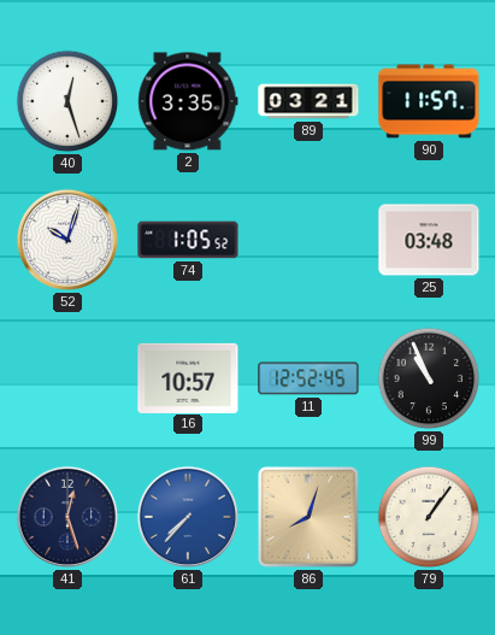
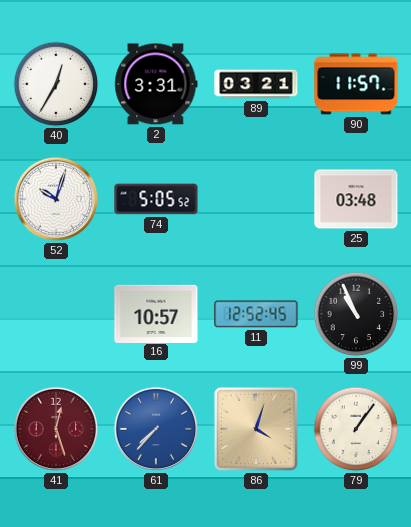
40: 12:27 -> 12:35
2: 3:35 -> 3:31
74: 1:05 -> 5:05
41 dial: navy -> burgundy
86: 8:03 -> 4:03
